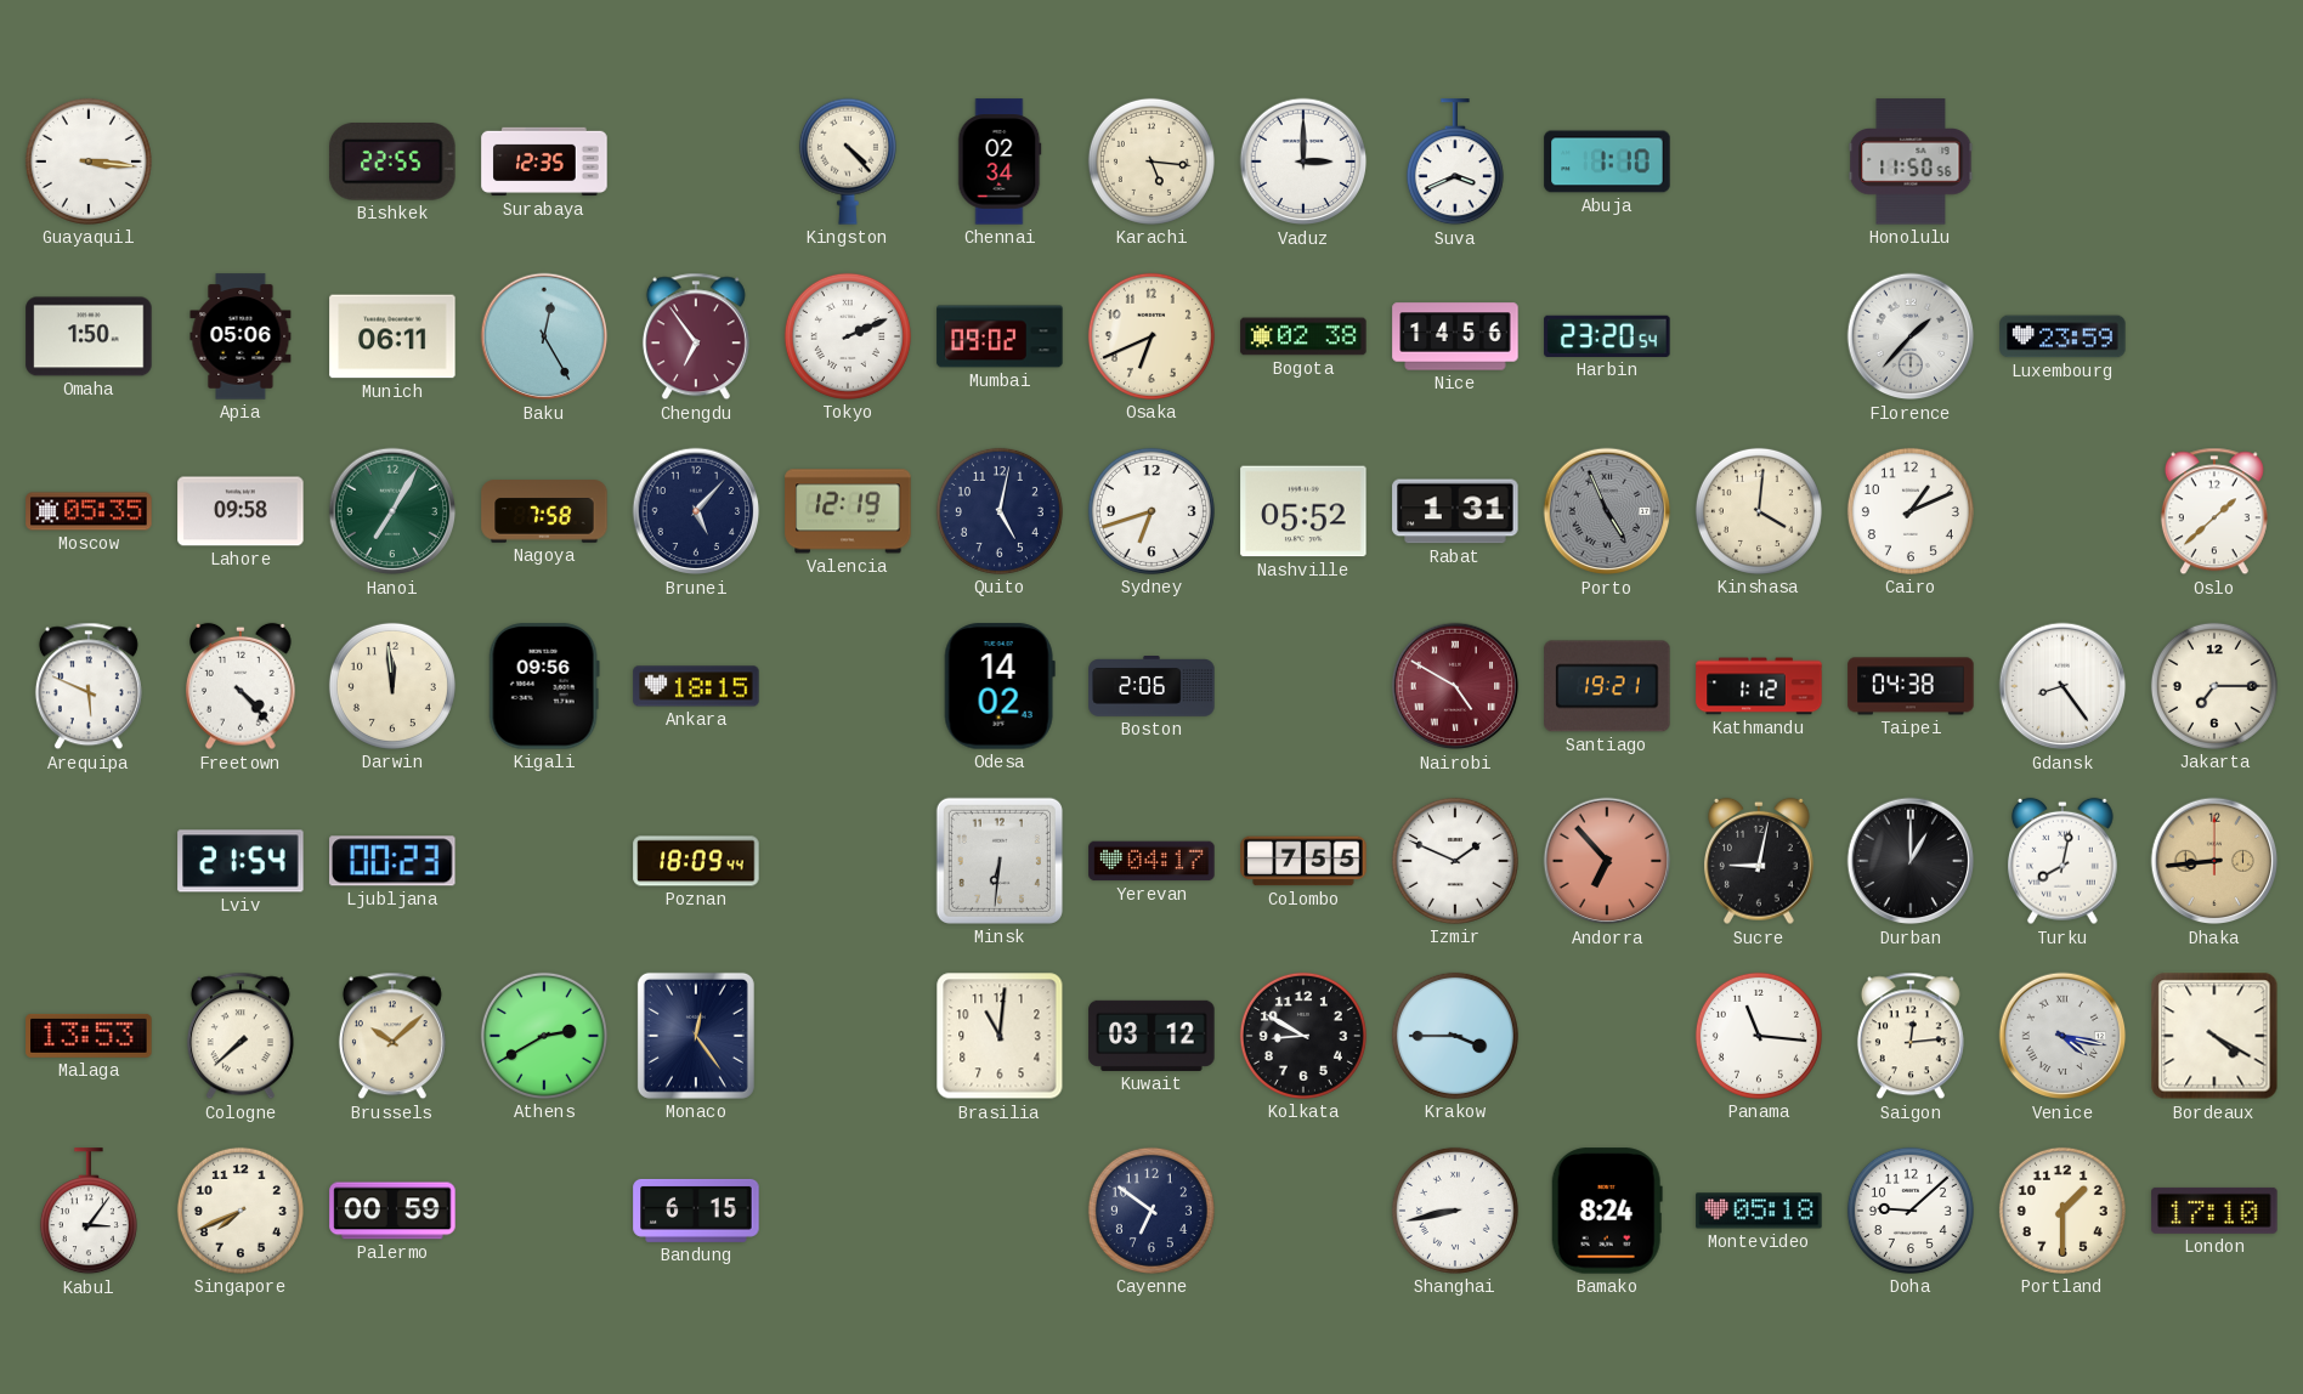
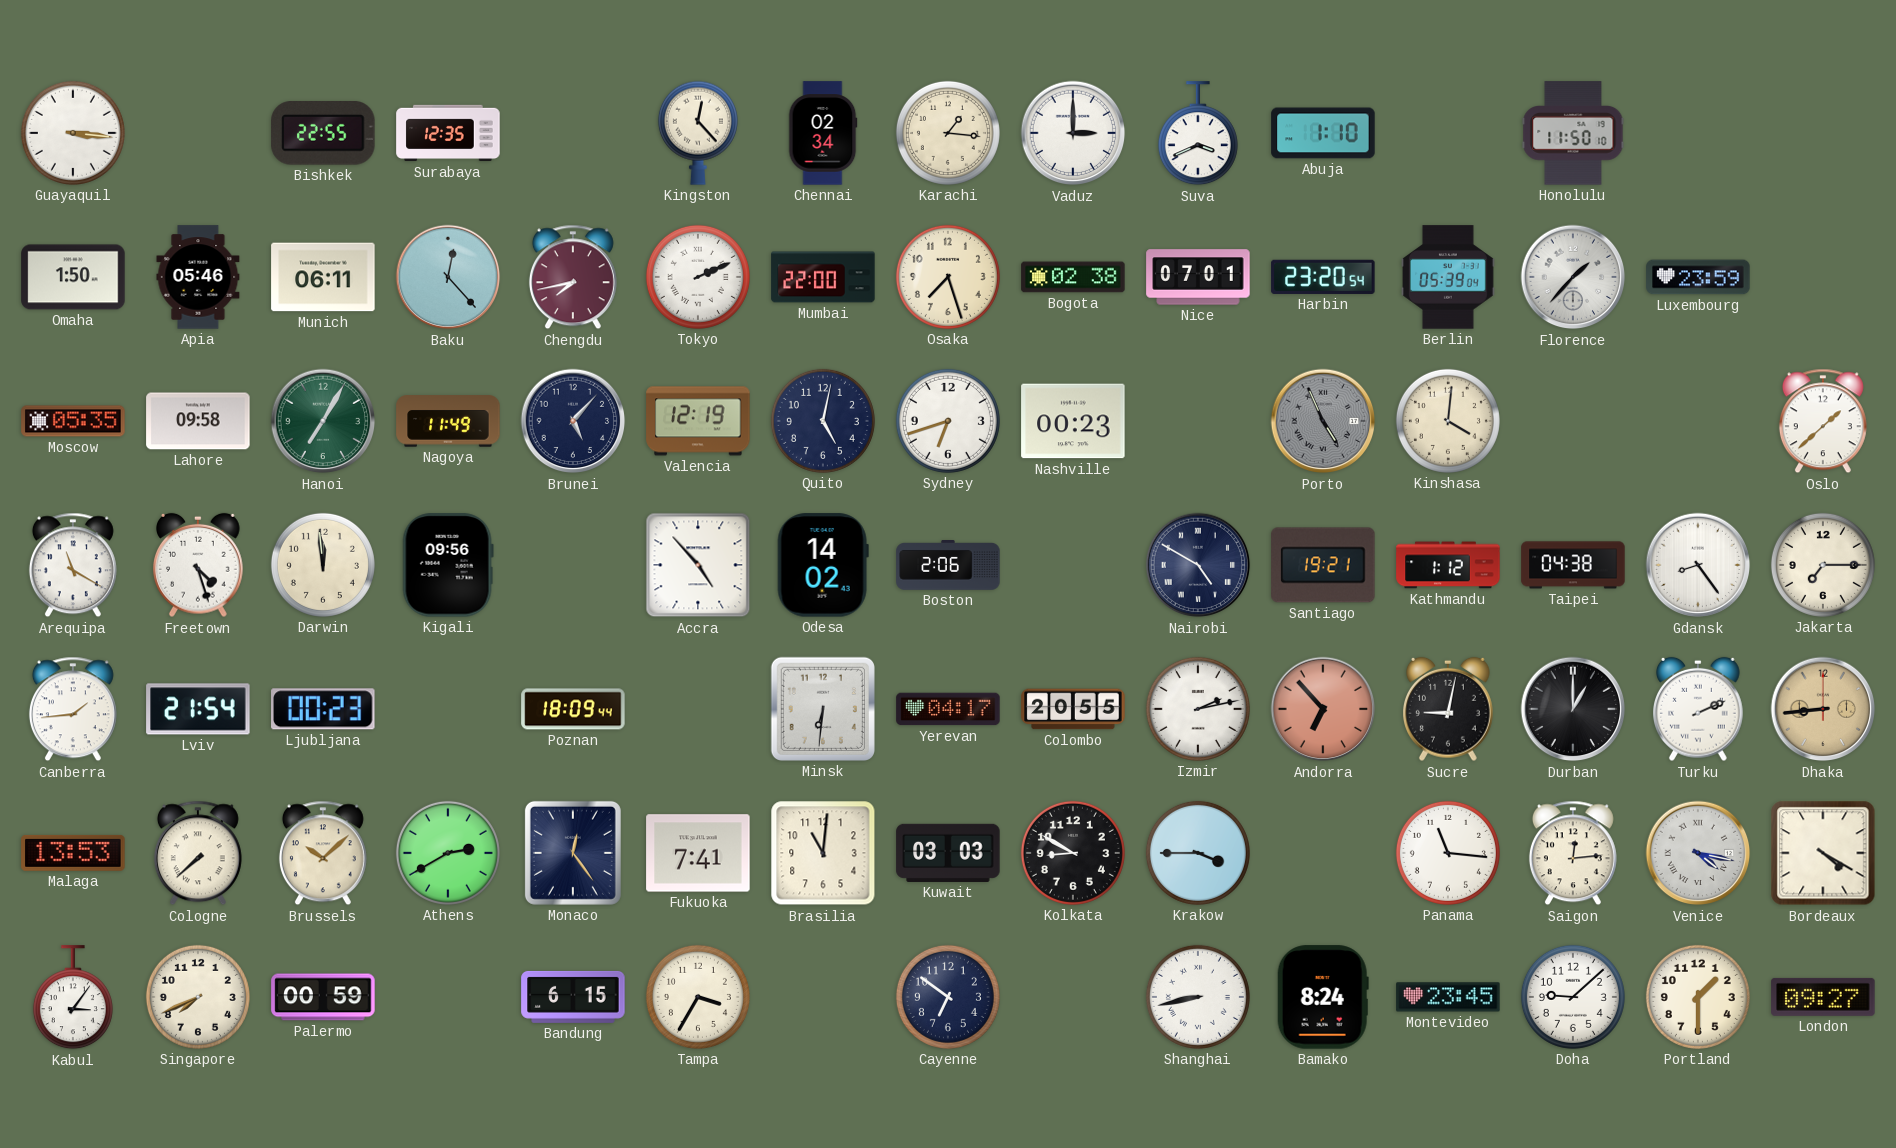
Kingston: 4:23 -> 12:23
Karachi: 5:16 -> 1:16
Honolulu: 11:50:56 -> 11:50:10
Apia: 05:06 -> 05:46
Baku: 12:25 -> 12:23
Chengdu: 6:54 -> 7:43
Mumbai: 09:02 -> 22:00
Osaka: 6:41 -> 7:27
Nice: 14:56 -> 07:01
Berlin: none -> 05:39
Nagoya: 7:58 -> 11:49
Nashville: 05:52 -> 00:23
Rabat: 1:31 -> none
Cairo: 1:11 -> none
Arequipa: 5:49 -> 11:20
Freetown: 4:23 -> 4:27
Ankara: 18:15 -> none
Accra: none -> 4:53
Nairobi dial: burgundy -> navy
Canberra: none -> 1:44
Colombo: 7:55 -> 20:55
Izmir: 1:49 -> 2:13
Turku: 8:02 -> 2:11
Fukuoka: none -> 7:41
Kuwait: 03:12 -> 03:03
Tampa: none -> 3:35
Montevideo: 05:18 -> 23:45
London: 17:10 -> 09:27
